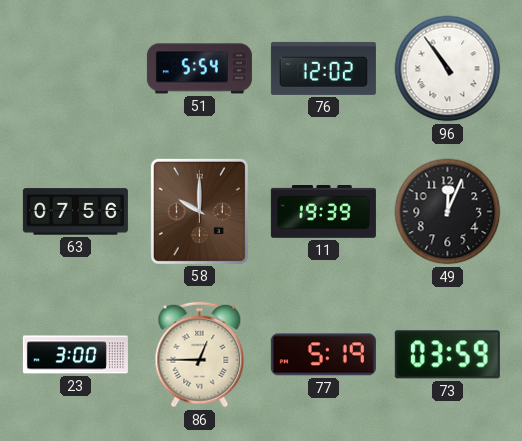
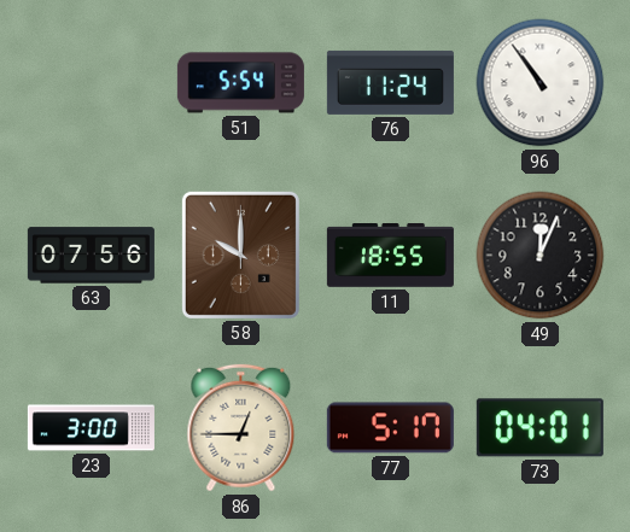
76: 12:02 -> 11:24
11: 19:39 -> 18:55
77: 5:19 -> 5:17
73: 03:59 -> 04:01
